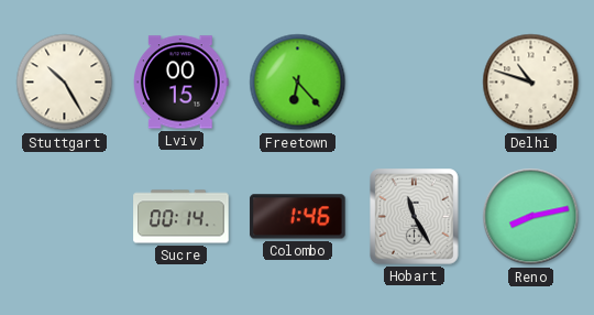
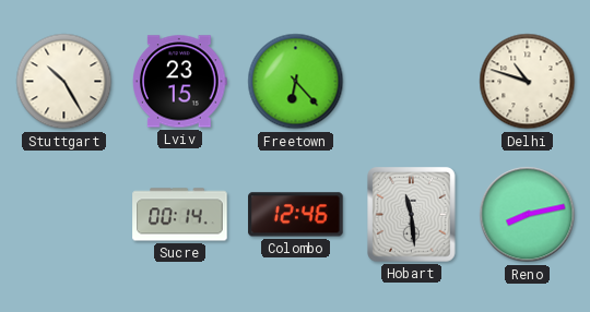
Lviv: 00:15 -> 23:15
Colombo: 1:46 -> 12:46
Hobart: 11:25 -> 11:29
